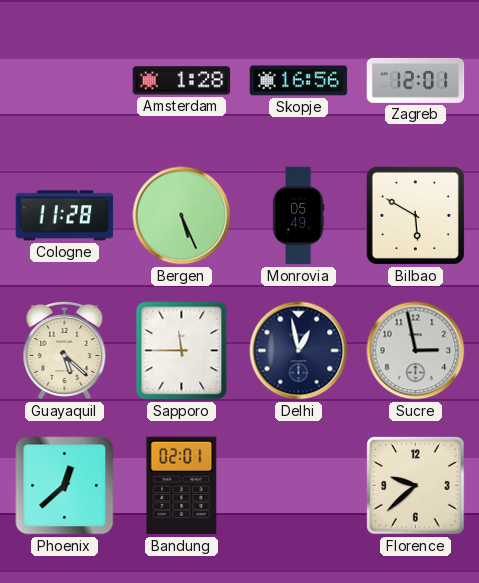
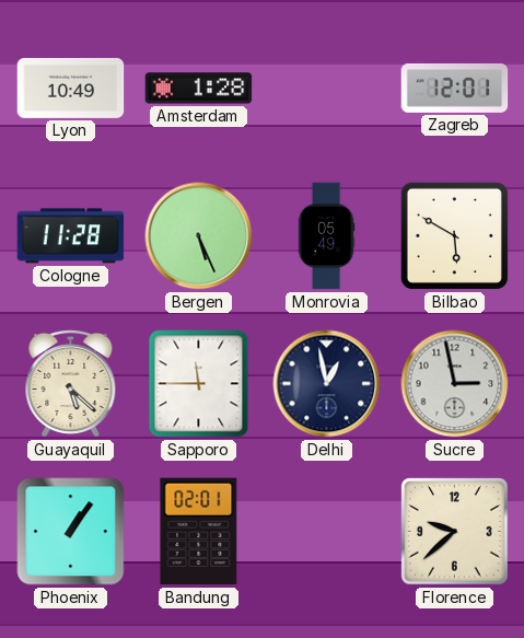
Lyon: none -> 10:49
Skopje: 16:56 -> none
Phoenix: 12:38 -> 1:06
